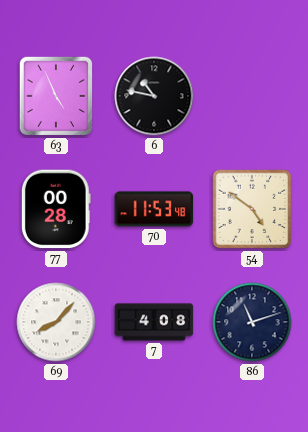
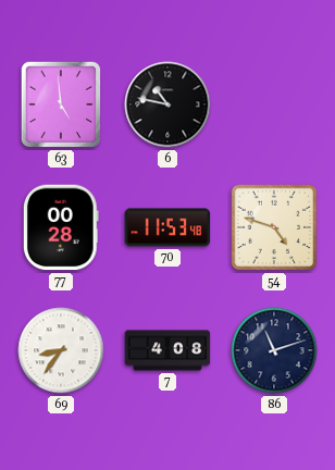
63: 4:56 -> 4:59
54: 4:51 -> 4:48
69: 8:07 -> 8:36
